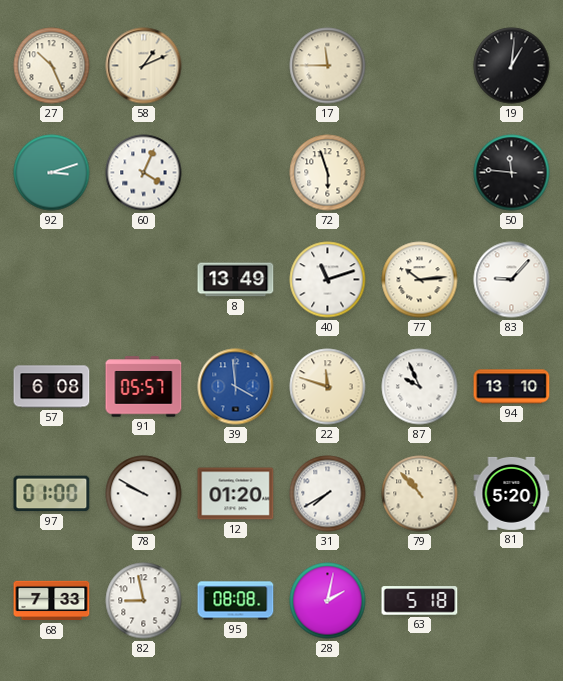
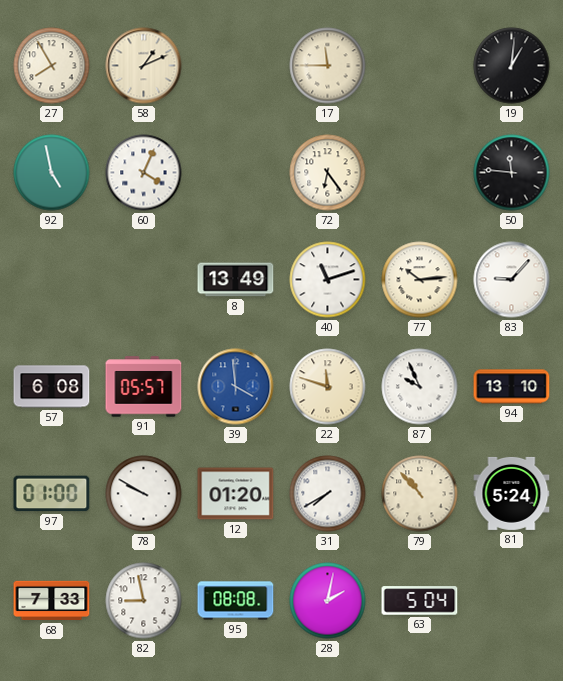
27: 10:26 -> 7:55
92: 3:12 -> 4:58
72: 5:57 -> 6:24
81: 5:20 -> 5:24
63: 5:18 -> 5:04
